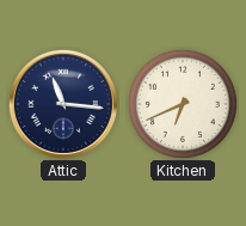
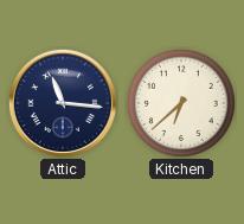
Kitchen: 6:41 -> 6:38
